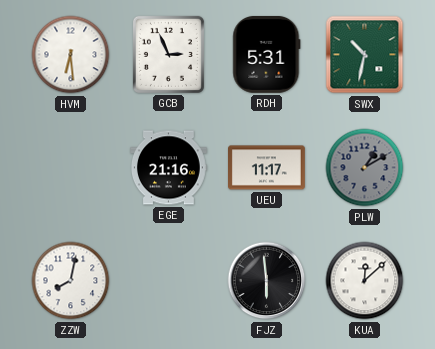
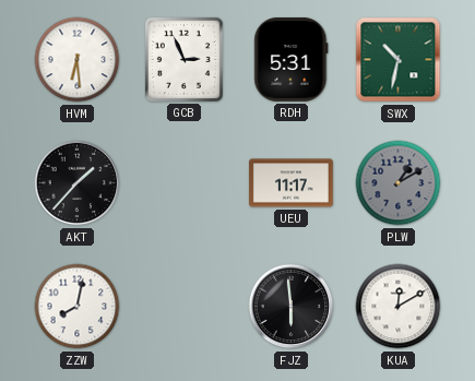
AKT: none -> 1:37
EGE: 21:16 -> none
KUA: 12:08 -> 12:10
